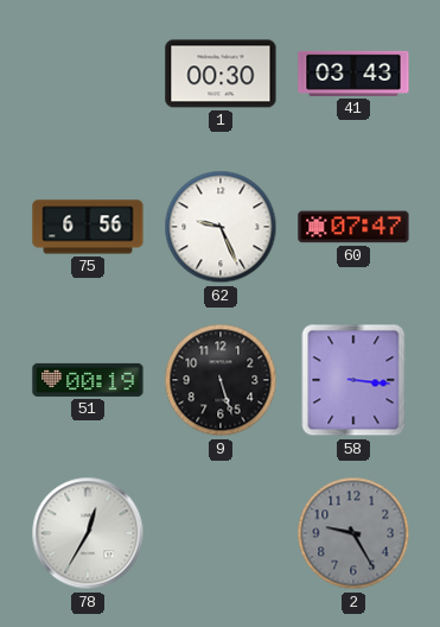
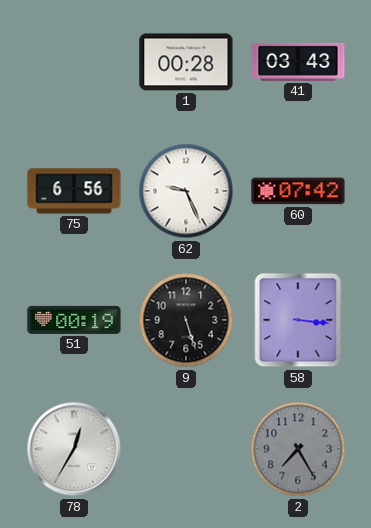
1: 00:30 -> 00:28
60: 07:47 -> 07:42
2: 9:25 -> 7:25
